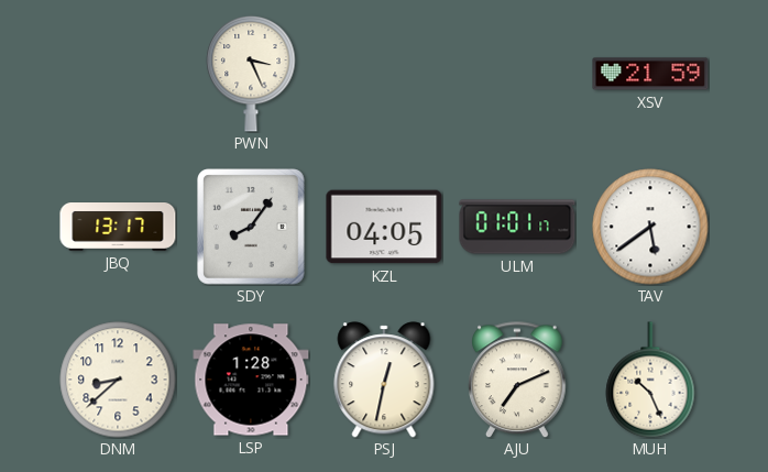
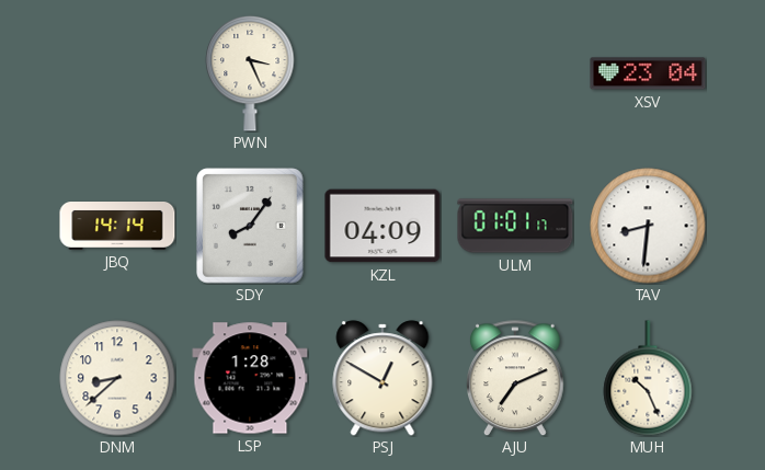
XSV: 21:59 -> 23:04
JBQ: 13:17 -> 14:14
KZL: 04:05 -> 04:09
TAV: 5:39 -> 8:31
PSJ: 12:32 -> 12:50
